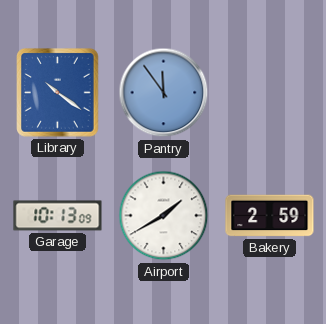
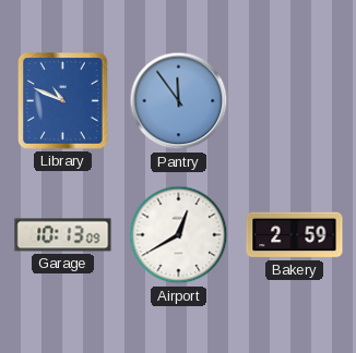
Library: 10:21 -> 10:49
Airport: 1:40 -> 12:40
